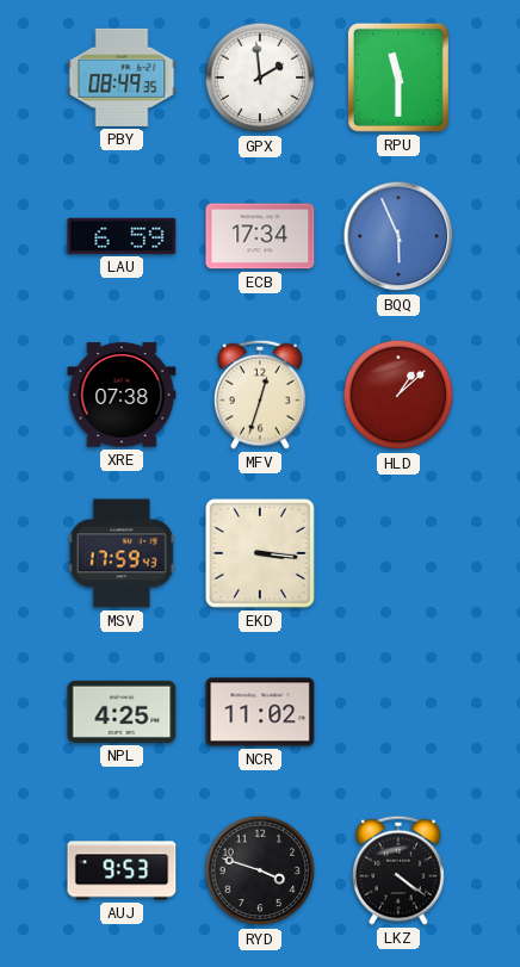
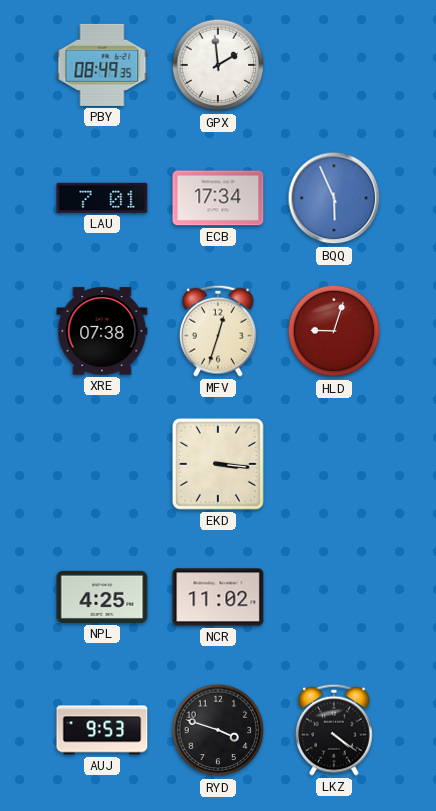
RPU: 11:30 -> none
LAU: 6:59 -> 7:01
HLD: 1:08 -> 9:03
MSV: 17:59 -> none
